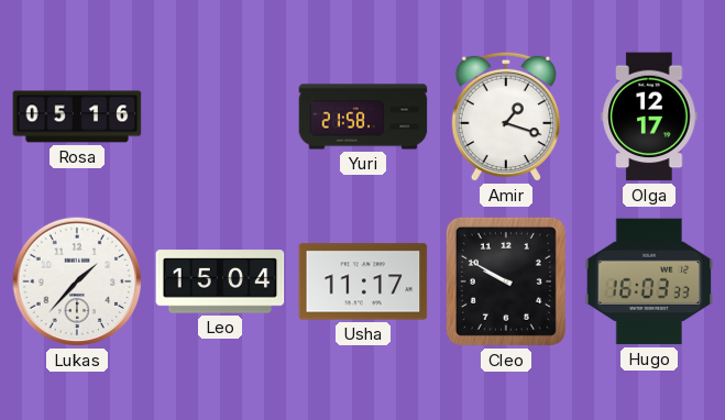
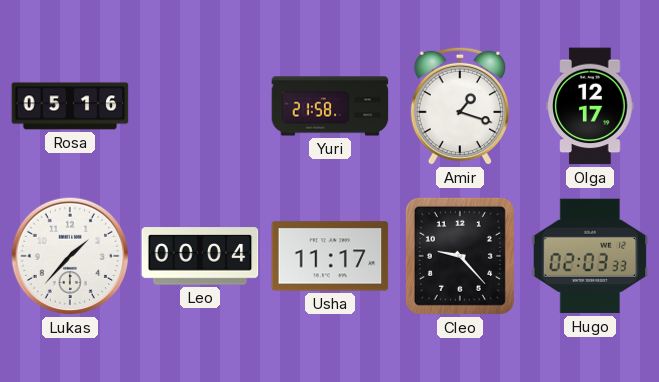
Leo: 15:04 -> 00:04
Cleo: 9:50 -> 9:23
Hugo: 16:03 -> 02:03
